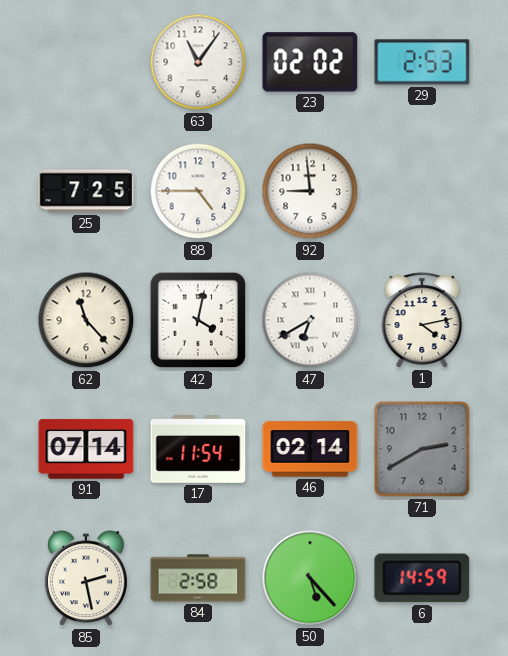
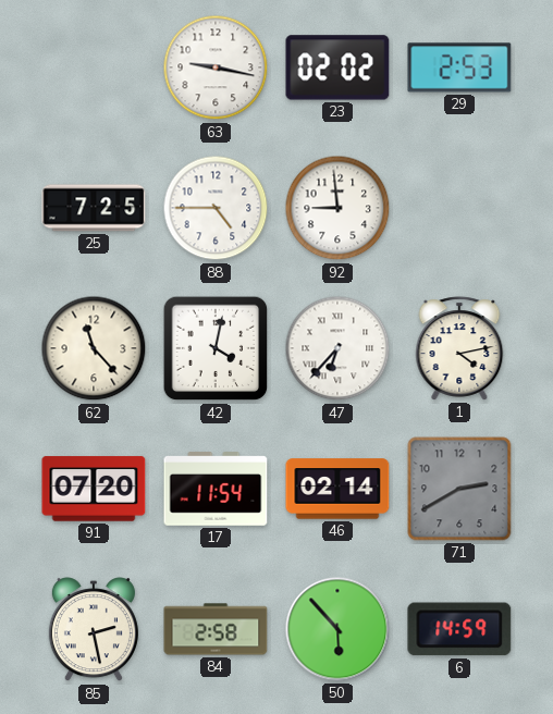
63: 11:06 -> 9:17
47: 6:40 -> 6:37
91: 07:14 -> 07:20
50: 5:23 -> 5:53
